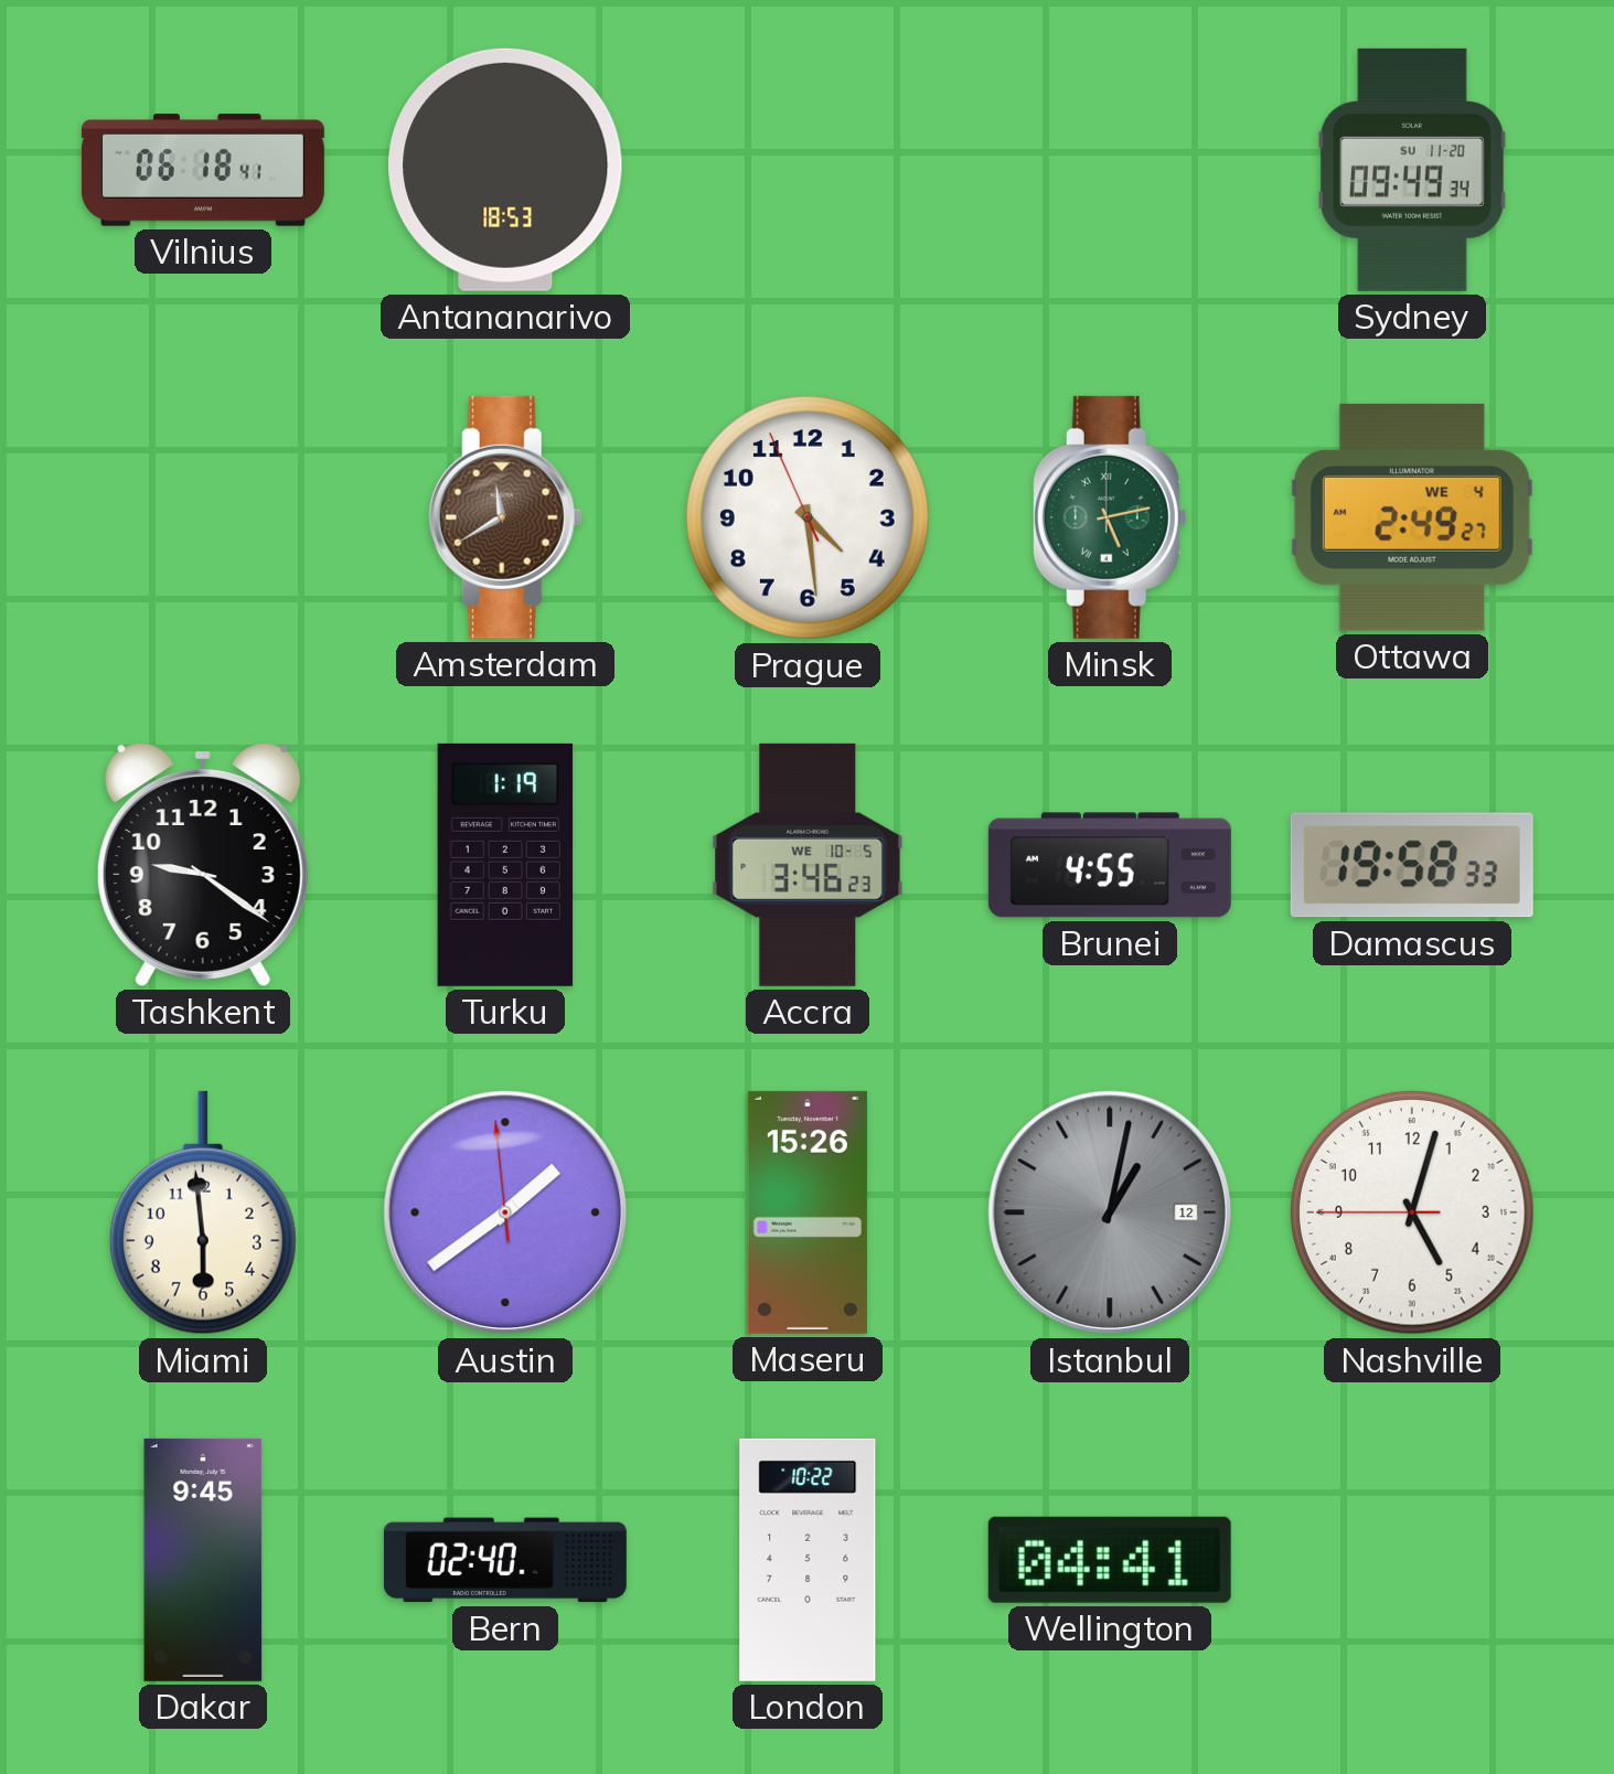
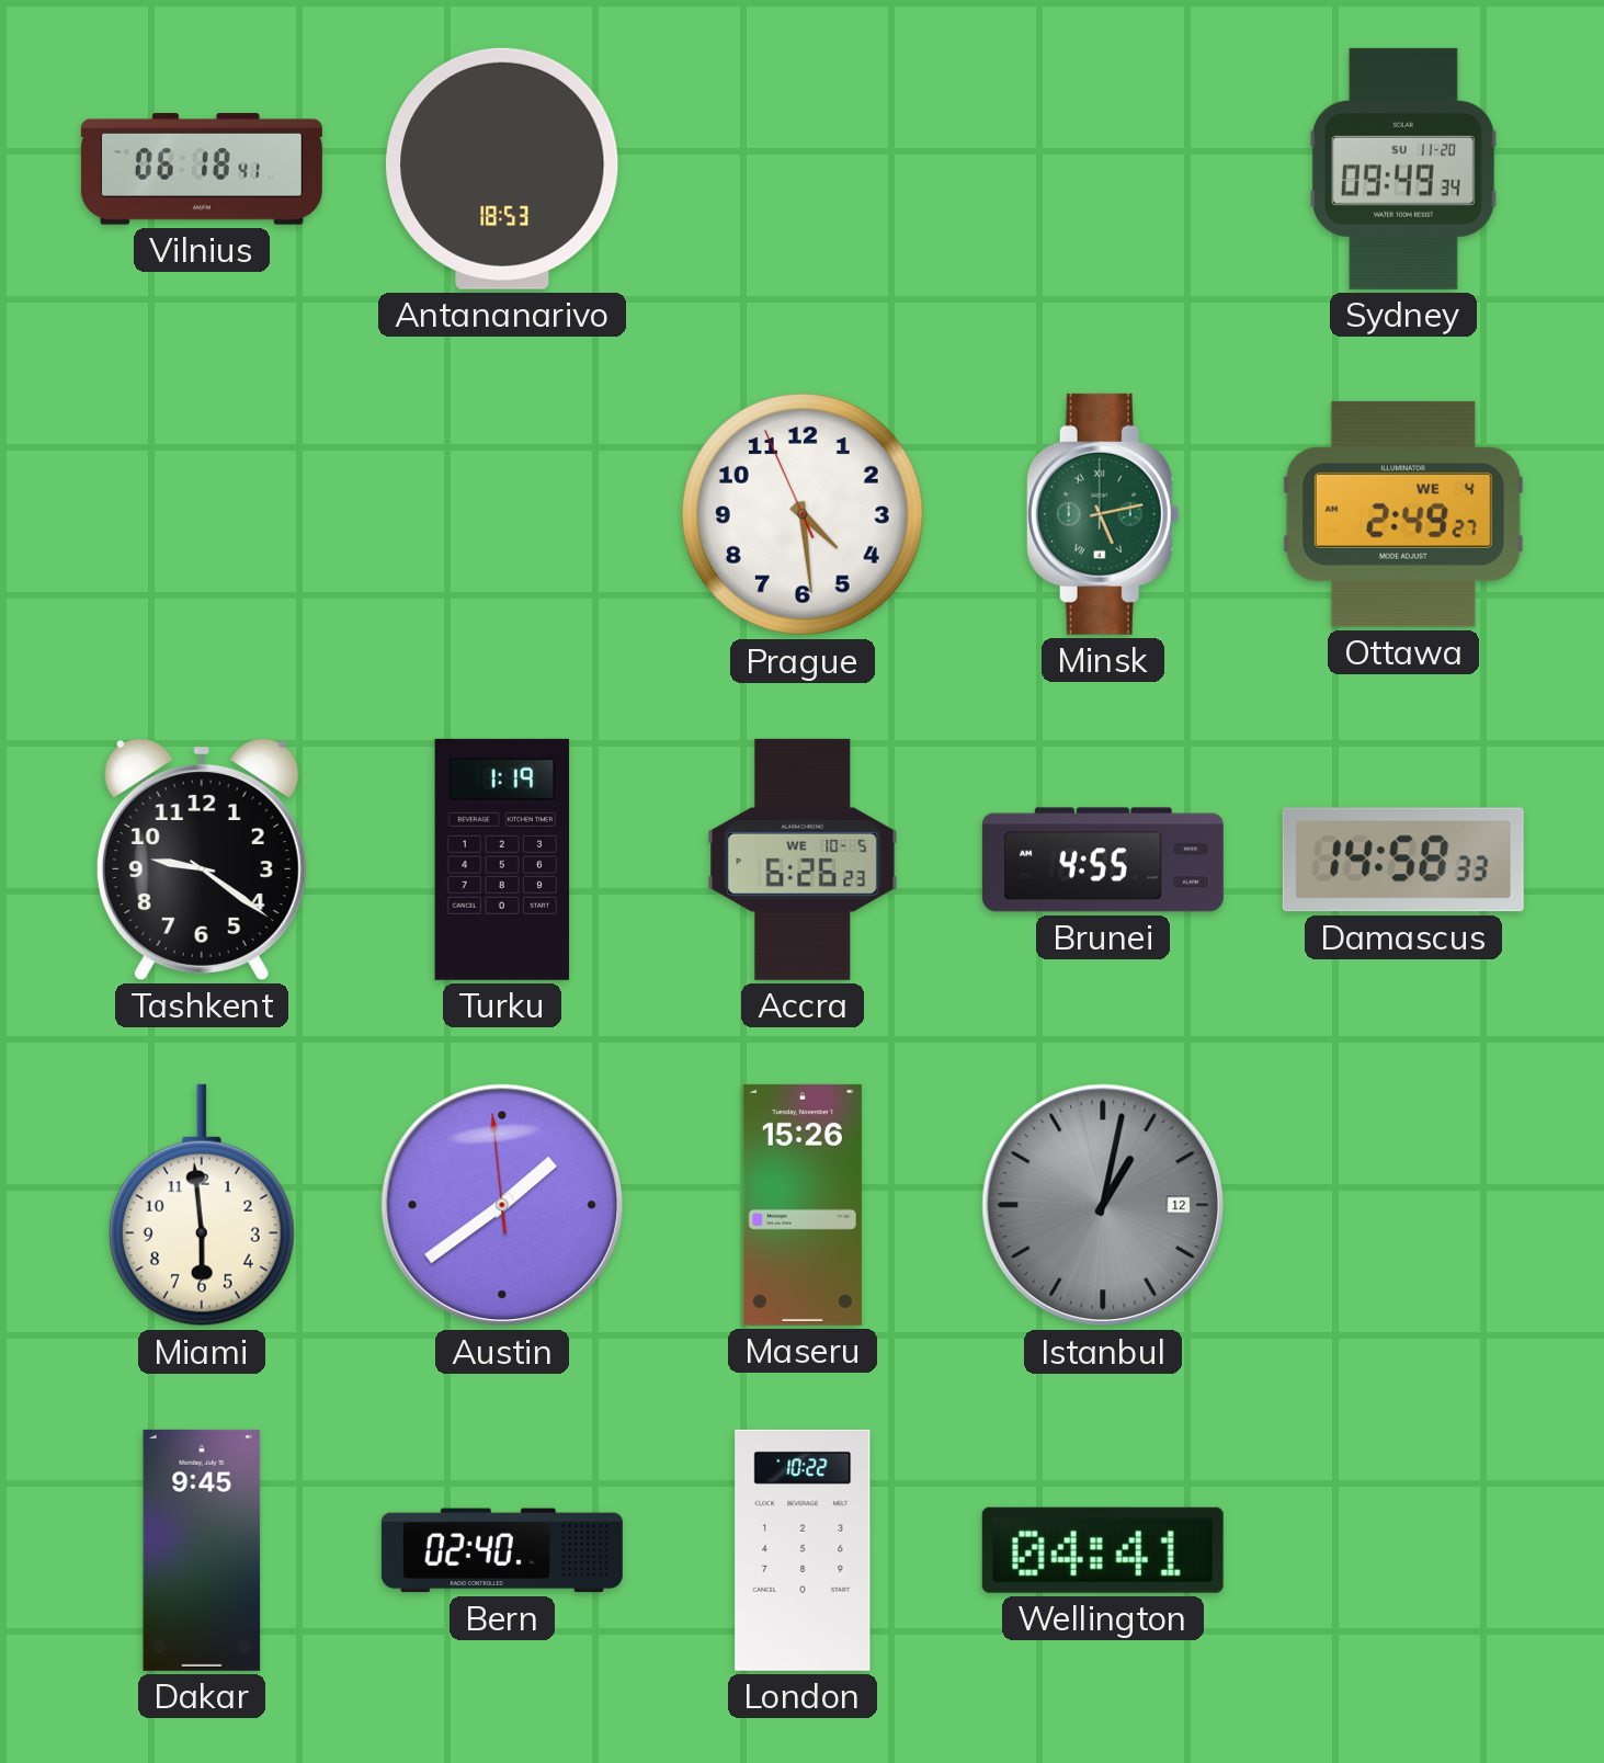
Amsterdam: 11:40 -> none
Accra: 3:46 -> 6:26
Damascus: 19:58 -> 14:58
Nashville: 5:02 -> none
